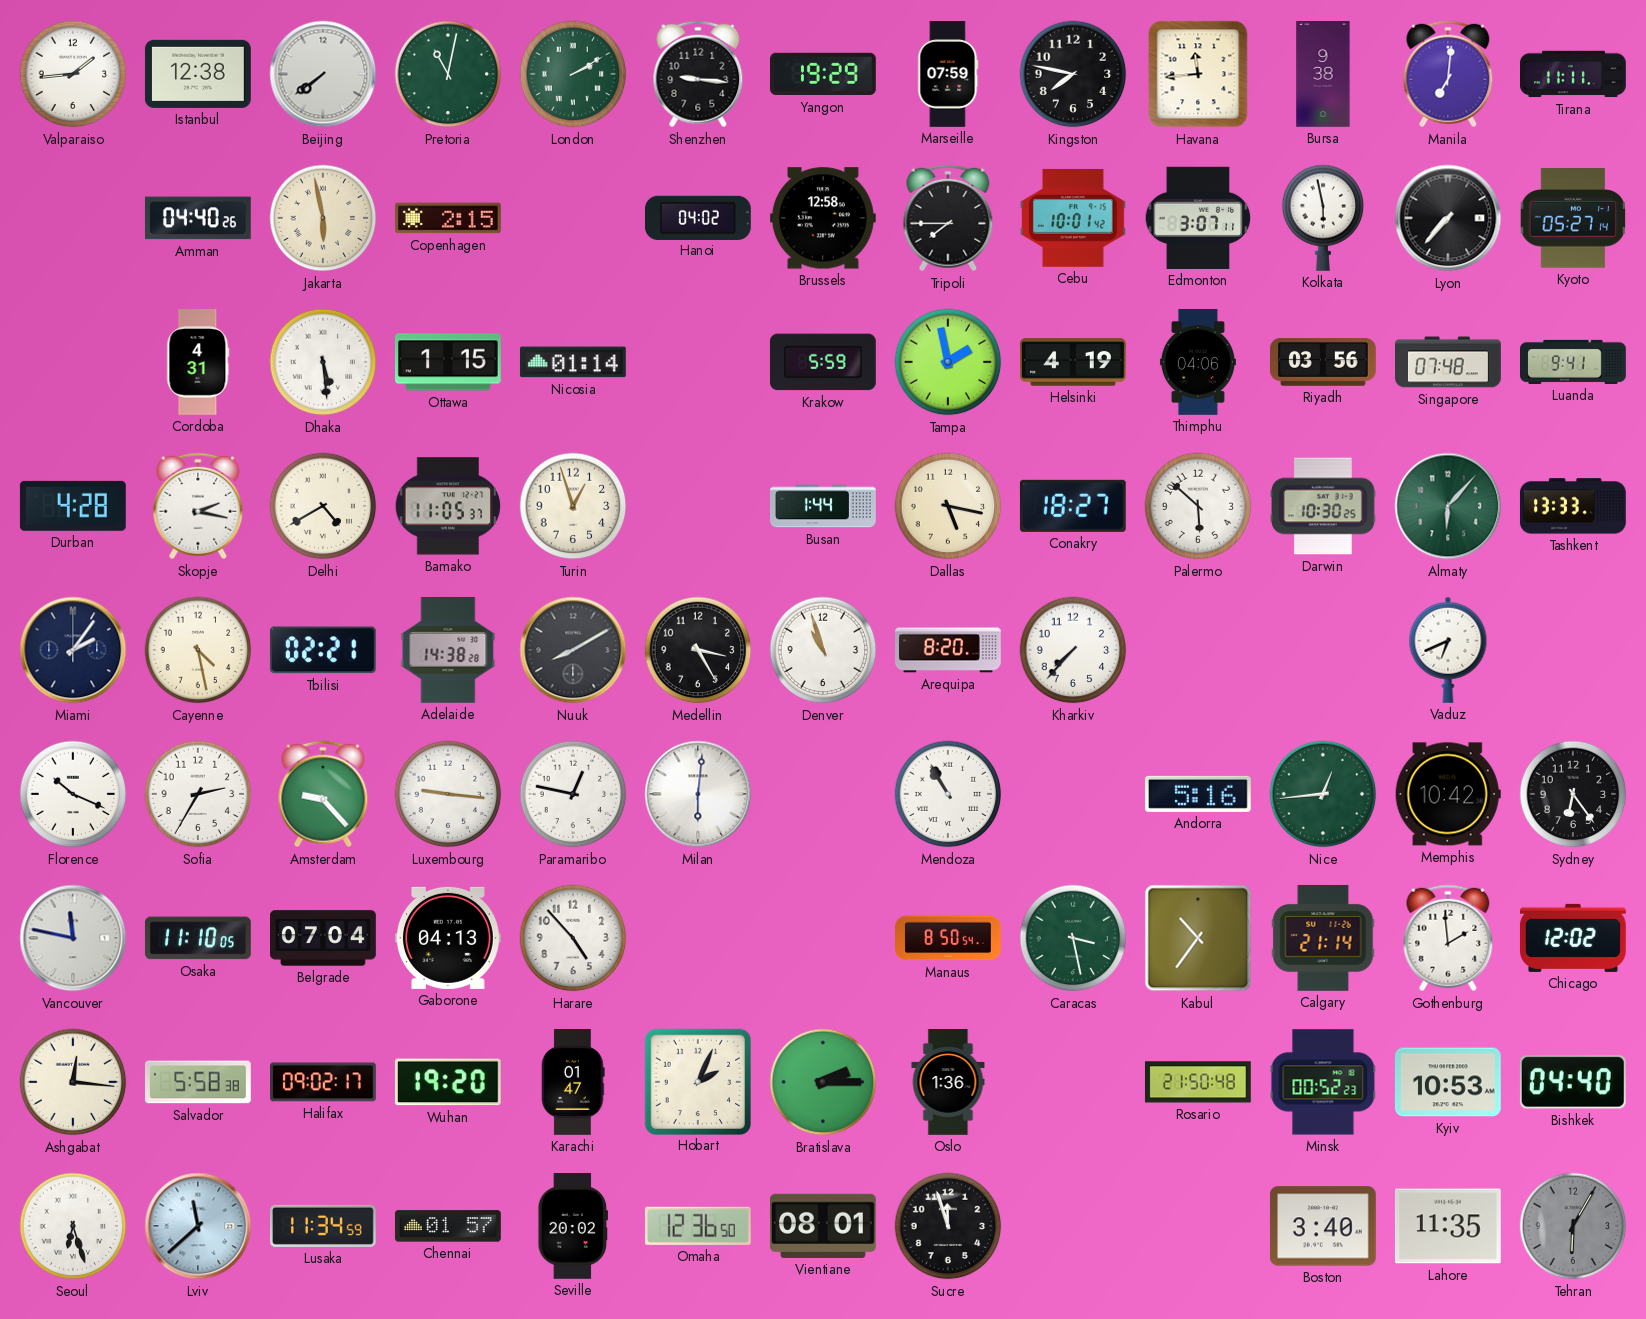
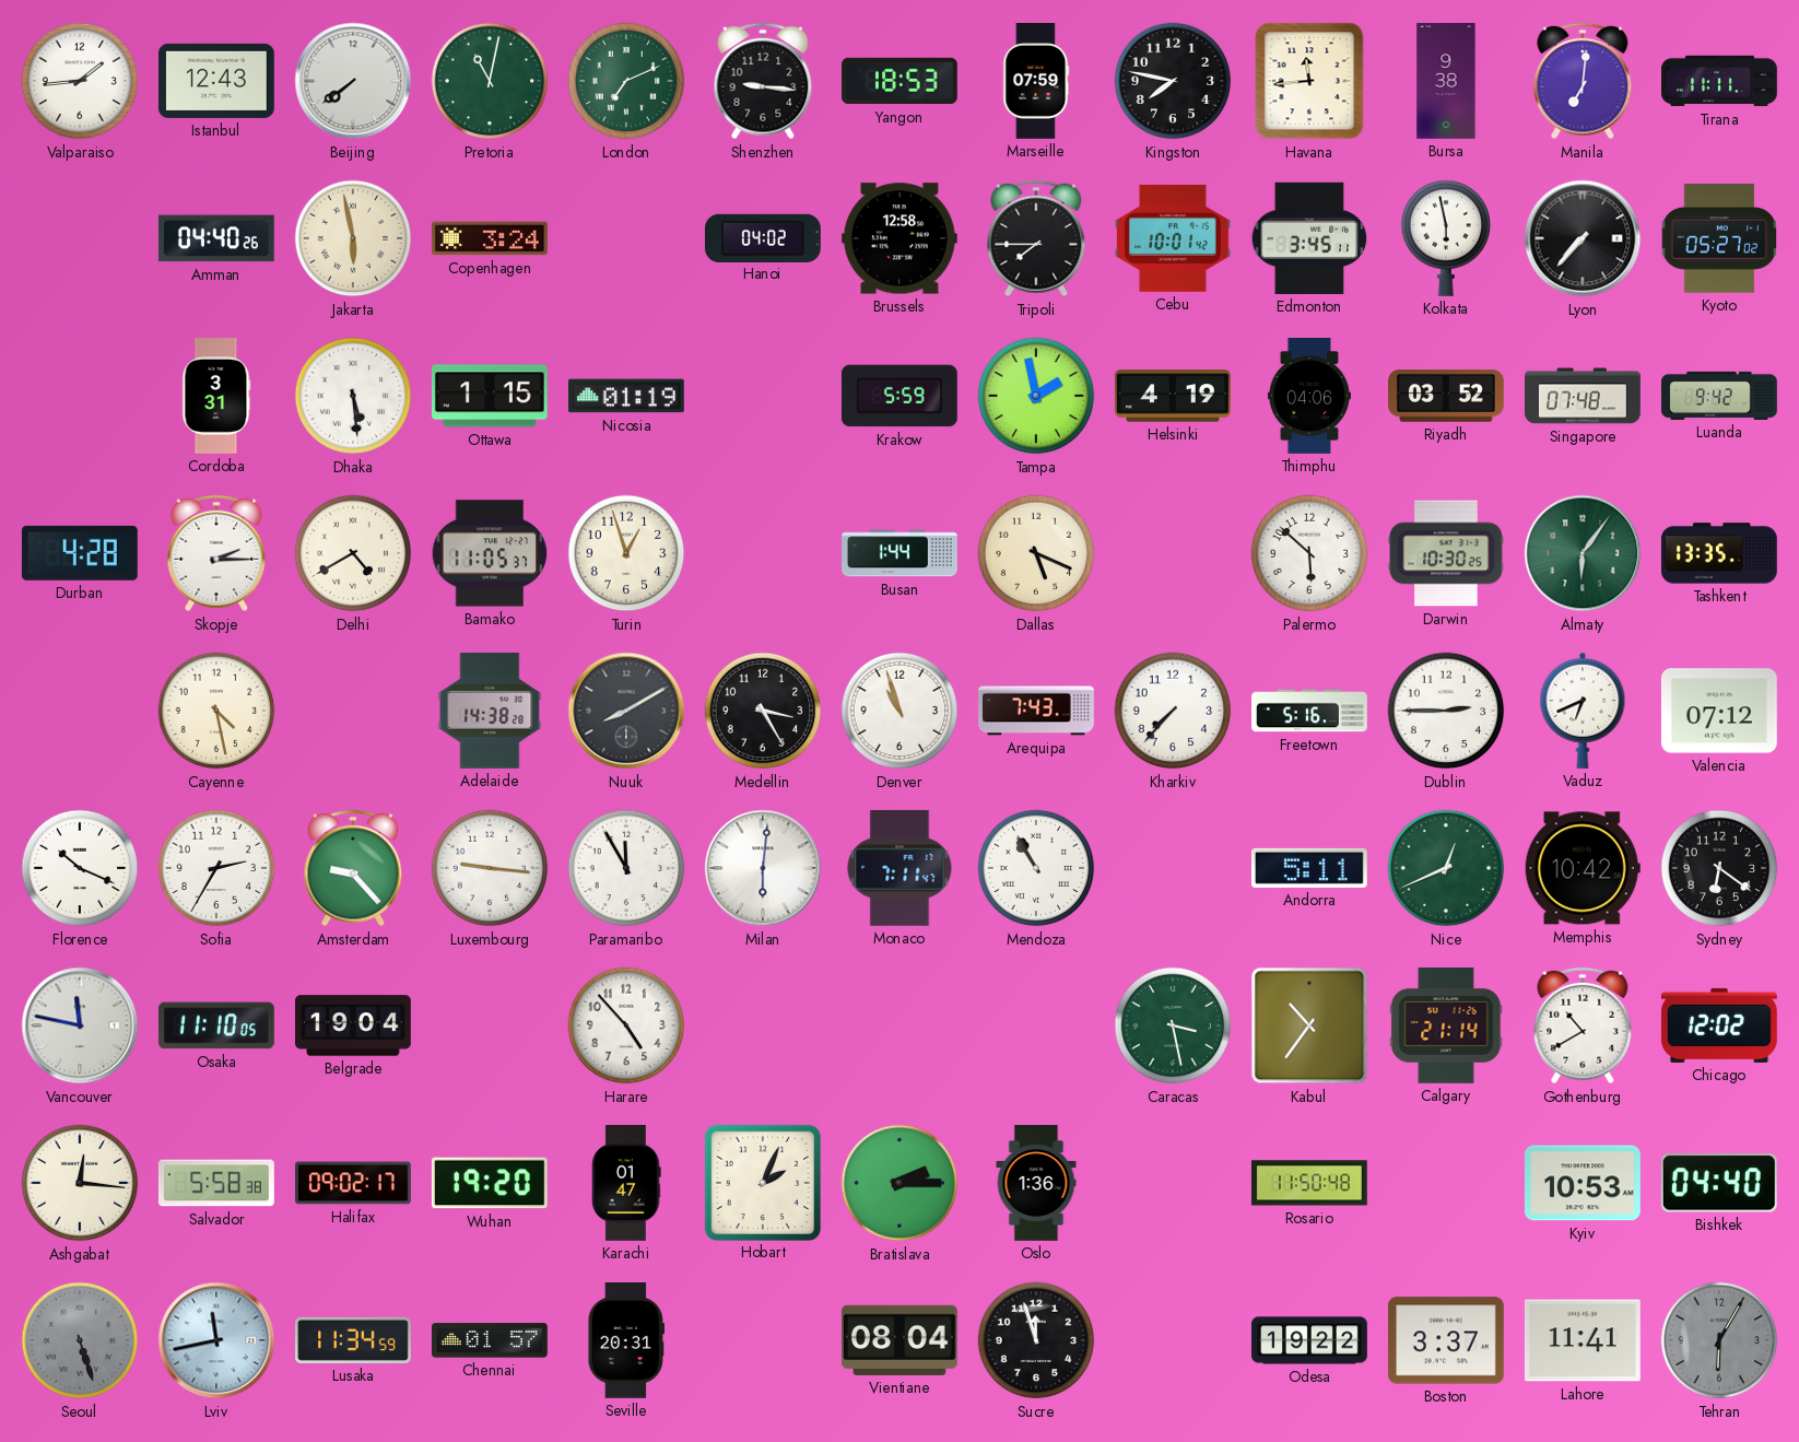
Istanbul: 12:38 -> 12:43
London: 2:10 -> 7:11
Yangon: 19:29 -> 18:53
Copenhagen: 2:15 -> 3:24
Edmonton: 3:07 -> 3:45
Kyoto: 05:27:14 -> 05:27:02
Cordoba: 4:31 -> 3:31
Nicosia: 01:14 -> 01:19
Riyadh: 03:56 -> 03:52
Luanda: 9:41 -> 9:42
Skopje: 2:17 -> 2:15
Dallas: 5:17 -> 5:19
Conakry: 18:27 -> none
Almaty: 6:07 -> 6:06
Tashkent: 13:33 -> 13:35
Miami: 2:06 -> none
Tbilisi: 02:21 -> none
Arequipa: 8:20 -> 7:43
Freetown: none -> 5:16
Dublin: none -> 2:45
Valencia: none -> 07:12
Paramaribo: 12:47 -> 11:55
Monaco: none -> 7:11
Andorra: 5:16 -> 5:11
Nice: 12:44 -> 12:41
Sydney: 6:24 -> 6:21
Belgrade: 07:04 -> 19:04
Gaborone: 04:13 -> none
Manaus: 8:50 -> none
Gothenburg: 1:59 -> 10:40
Rosario: 21:50 -> 11:50
Minsk: 00:52 -> none
Seoul: 6:27 -> 5:27
Seoul dial: white -> grey
Lviv: 11:38 -> 11:43
Seville: 20:02 -> 20:31
Omaha: 12:36 -> none
Vientiane: 08:01 -> 08:04
Odesa: none -> 19:22
Boston: 3:40 -> 3:37
Lahore: 11:35 -> 11:41
